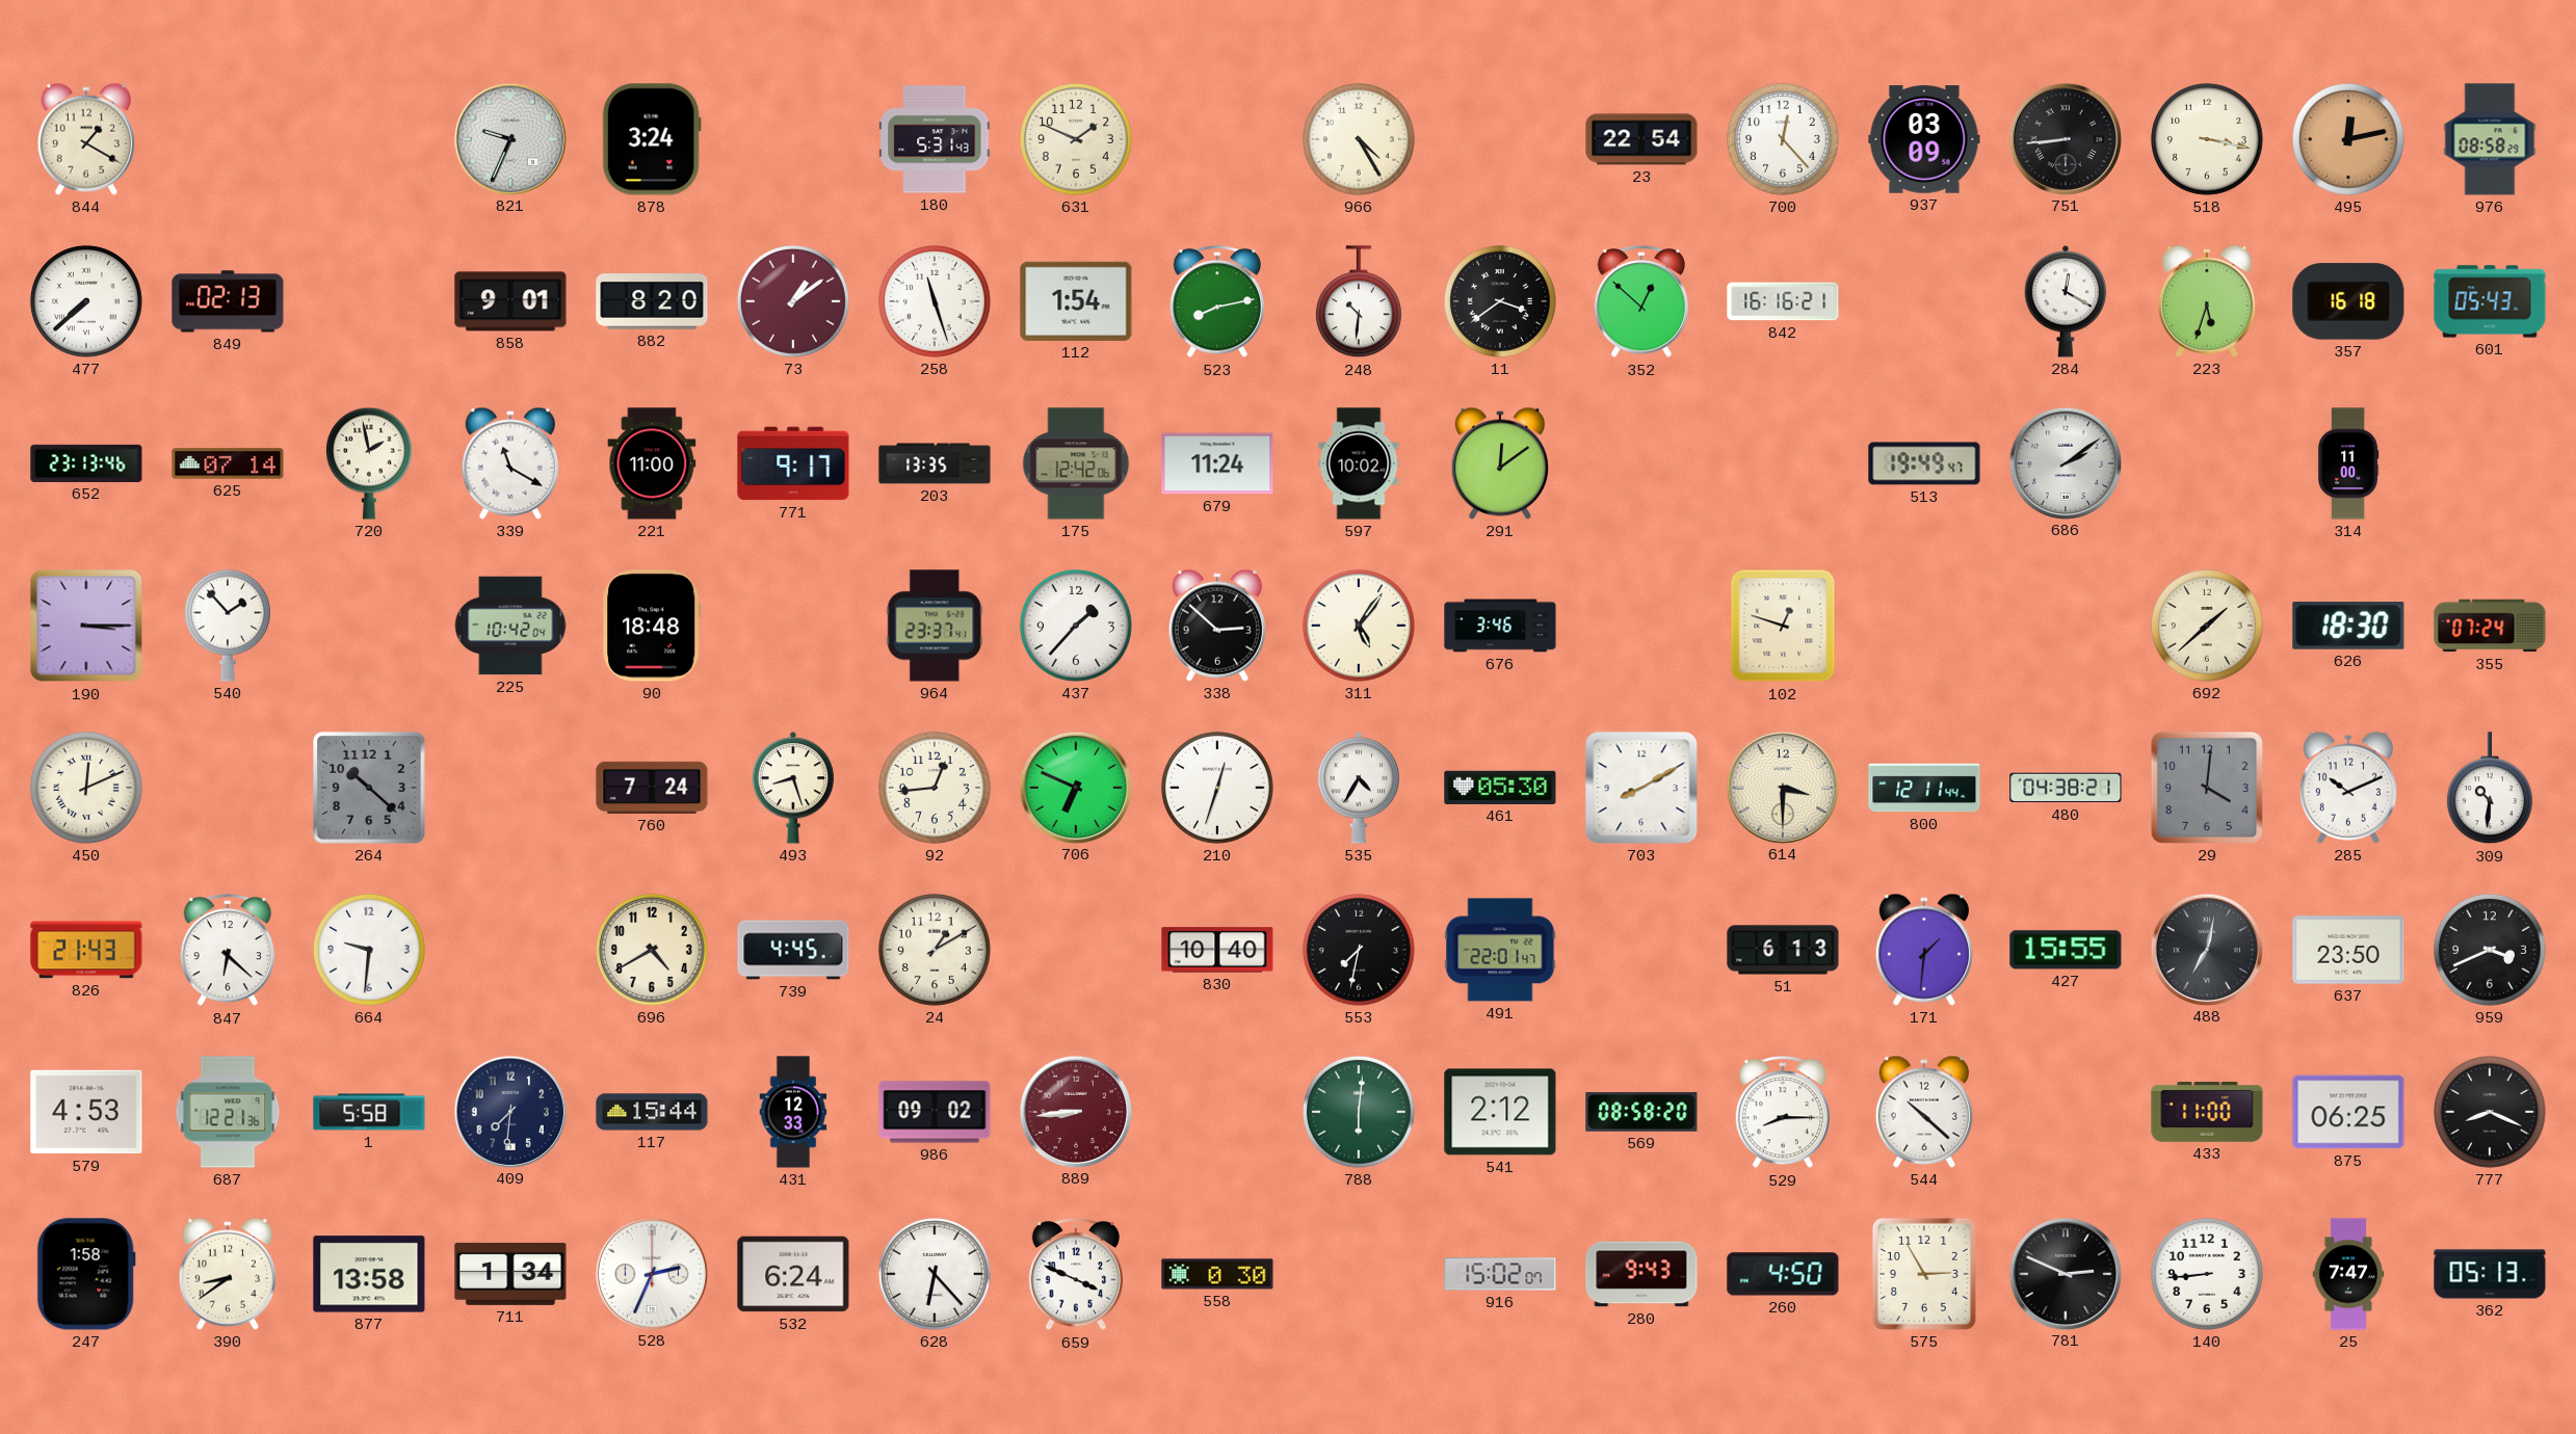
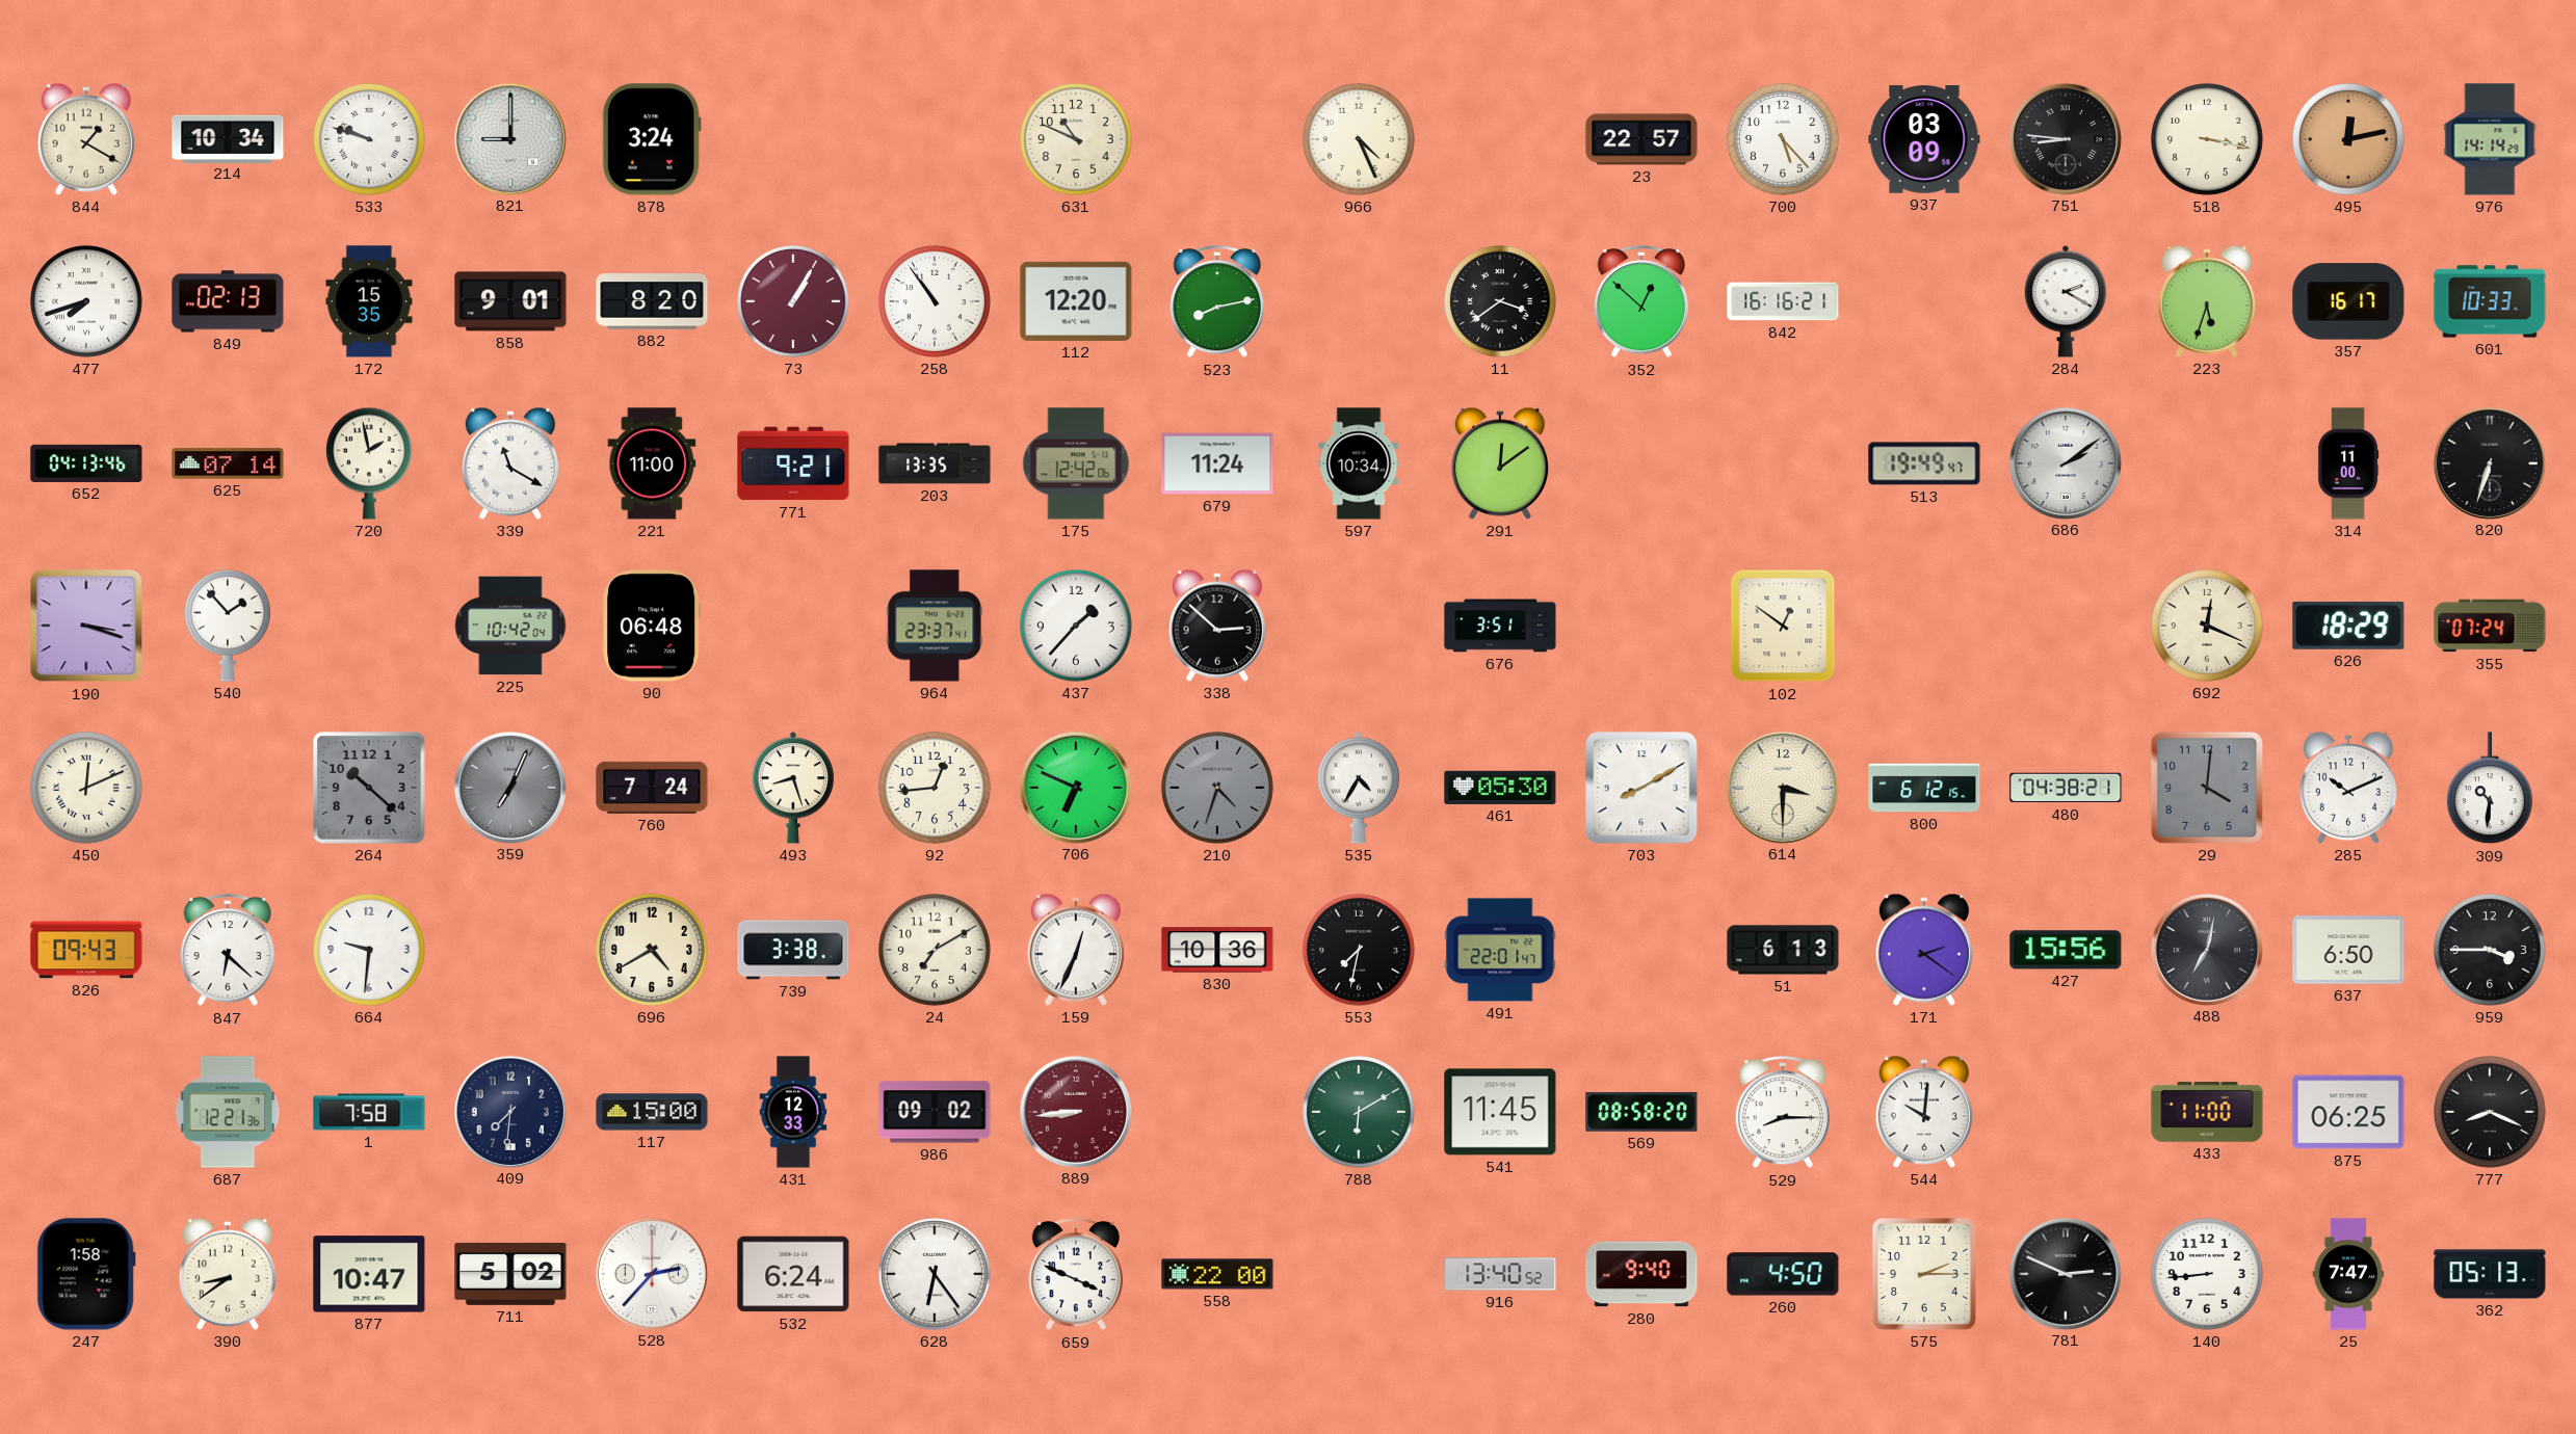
214: none -> 10:34
533: none -> 9:48
821: 9:34 -> 9:00
180: 5:31 -> none
631: 1:49 -> 10:49
966: 4:25 -> 4:26
23: 22:54 -> 22:57
700: 12:23 -> 5:23
751: 8:44 -> 8:46
976: 08:58 -> 14:14
477: 7:38 -> 7:42
172: none -> 15:35
73: 1:09 -> 1:05
258: 11:27 -> 10:54
112: 1:54 -> 12:20
248: 10:31 -> none
284: 12:20 -> 2:20
357: 16:18 -> 16:17
601: 05:43 -> 10:33
652: 23:13 -> 04:13
771: 9:17 -> 9:21
597: 10:02 -> 10:34
820: none -> 6:33
190: 3:15 -> 3:18
90: 18:48 -> 06:48
311: 5:06 -> none
676: 3:46 -> 3:51
102: 12:48 -> 12:51
692: 1:38 -> 12:19
626: 18:30 -> 18:29
359: none -> 7:04
210: 12:33 -> 4:33
210 dial: white -> grey
800: 12:11 -> 6:12
826: 21:43 -> 09:43
739: 4:45 -> 3:38
24: 1:10 -> 7:10
159: none -> 12:34
830: 10:40 -> 10:36
171: 1:31 -> 2:21
427: 15:55 -> 15:56
637: 23:50 -> 6:50
959: 3:41 -> 3:45
579: 4:53 -> none
1: 5:58 -> 7:58
117: 15:44 -> 15:00
788: 6:01 -> 6:10
541: 2:12 -> 11:45
544: 10:22 -> 10:01
877: 13:58 -> 10:47
711: 1:34 -> 5:02
528: 2:34 -> 2:37
628: 6:23 -> 6:24
558: 0:30 -> 22:00
916: 15:02 -> 13:40
280: 9:43 -> 9:40
575: 2:55 -> 2:15
